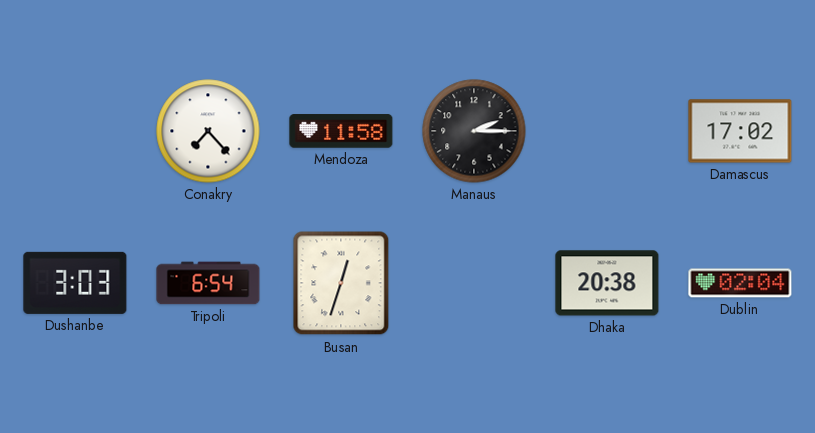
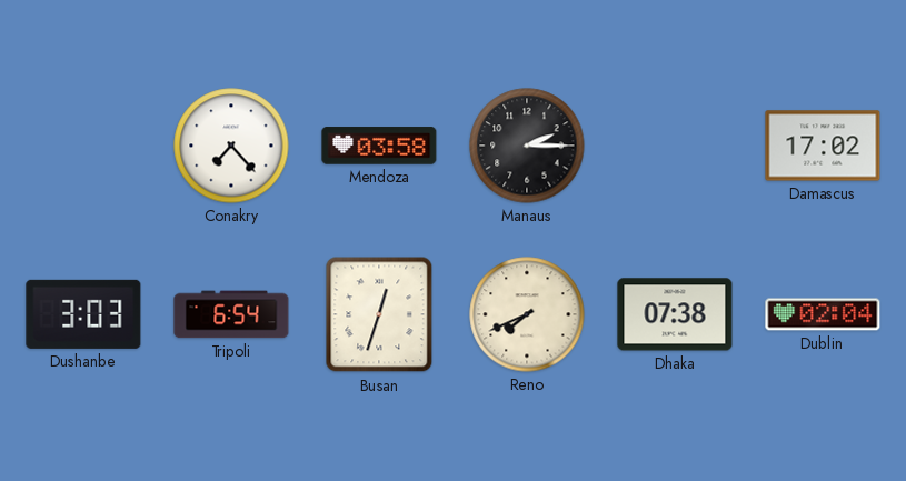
Mendoza: 11:58 -> 03:58
Reno: none -> 7:41
Dhaka: 20:38 -> 07:38
